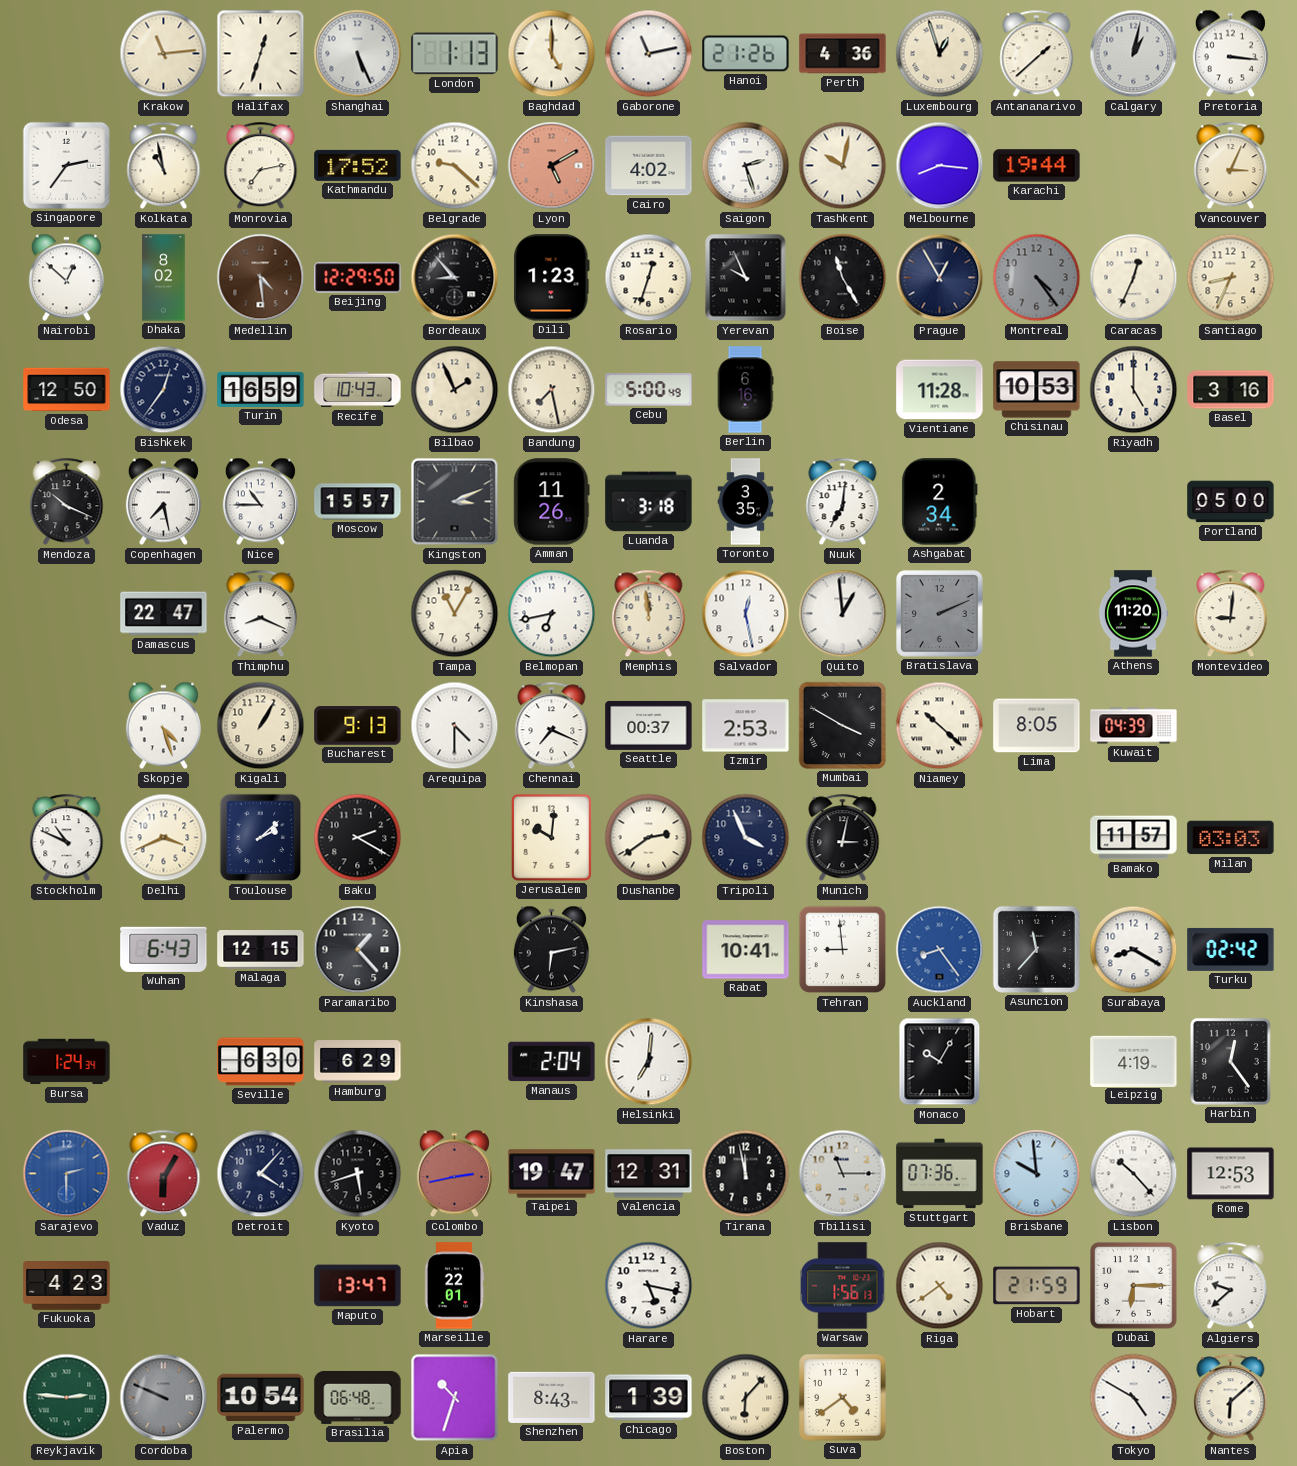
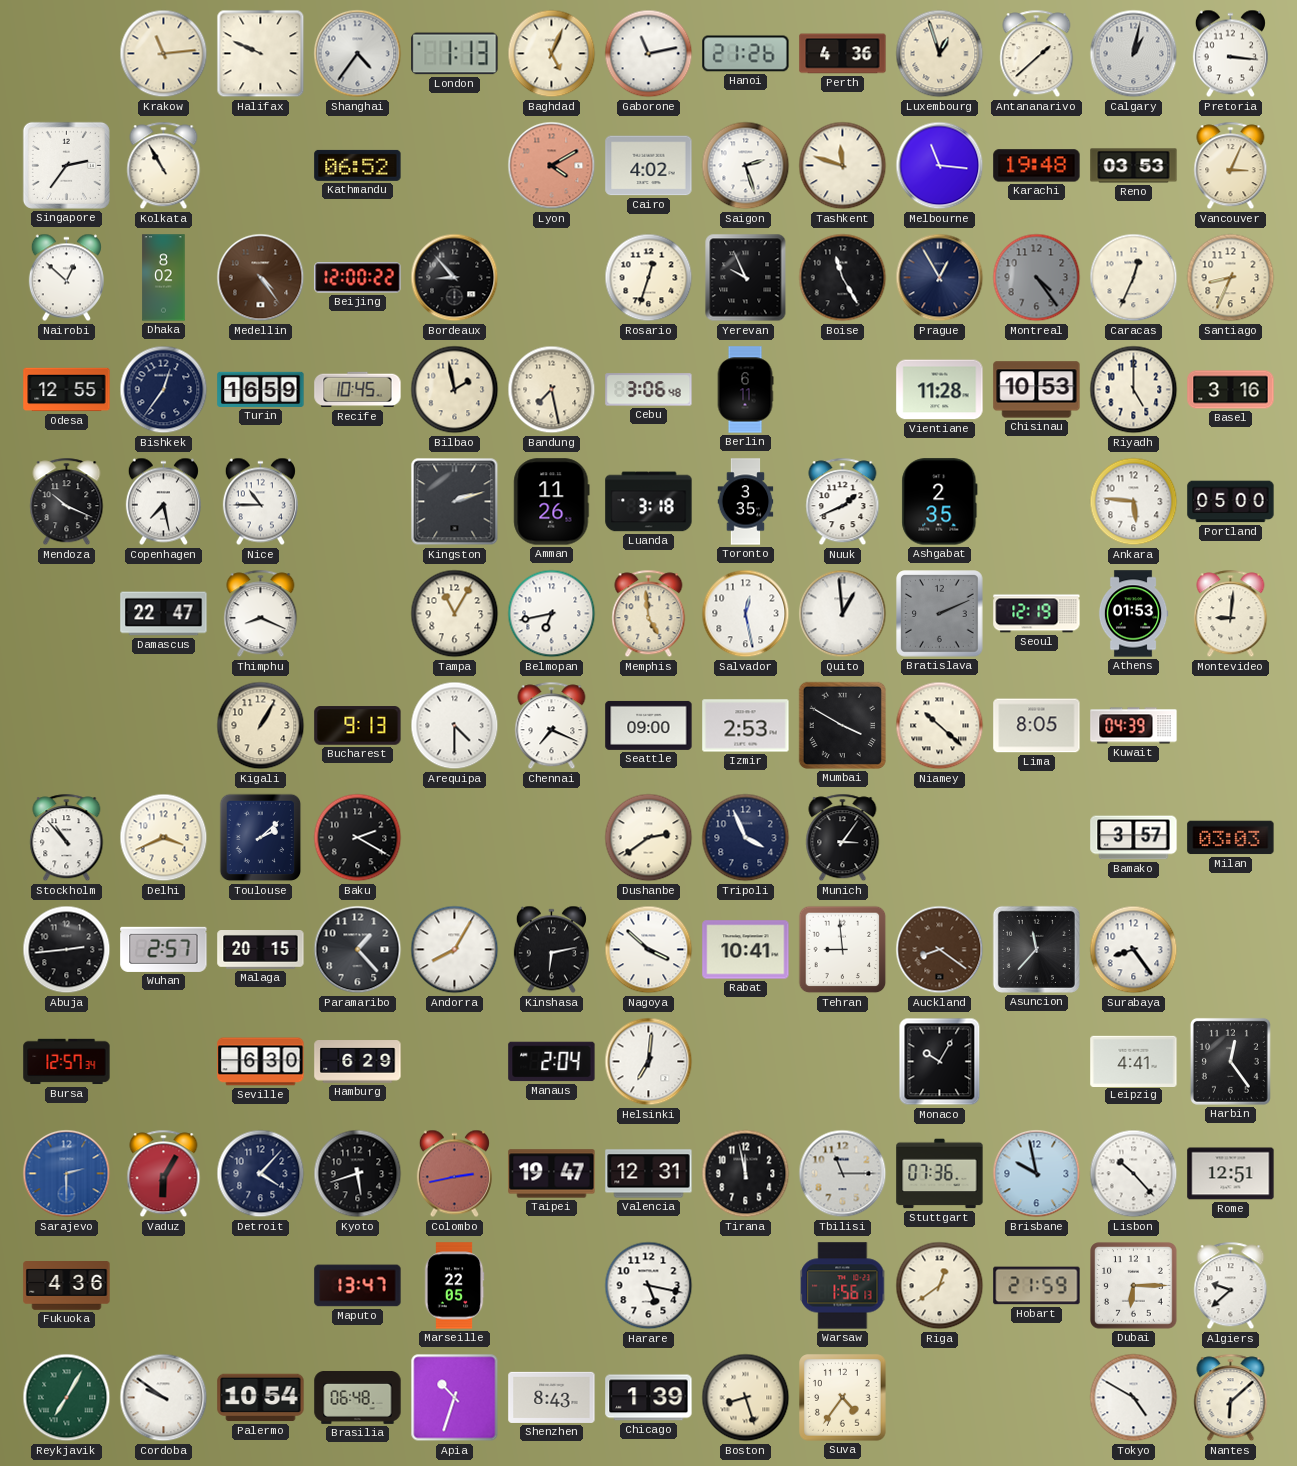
Halifax: 12:33 -> 9:49
Shanghai: 5:26 -> 4:36
Baghdad: 5:00 -> 5:04
Kolkata: 10:58 -> 10:55
Monrovia: 7:13 -> none
Kathmandu: 17:52 -> 06:52
Belgrade: 9:22 -> none
Lyon: 5:10 -> 4:10
Tashkent: 10:02 -> 11:48
Melbourne: 8:16 -> 11:16
Karachi: 19:44 -> 19:48
Reno: none -> 03:53
Medellin: 4:29 -> 4:24
Beijing: 12:29 -> 12:00
Dili: 1:23 -> none
Odesa: 12:50 -> 12:55
Recife: 10:43 -> 10:45
Bilbao: 1:56 -> 1:58
Cebu: 5:00 -> 3:06
Berlin: 6:16 -> 6:11
Moscow: 15:57 -> none
Kingston: 3:11 -> 2:12
Nuuk: 7:01 -> 1:41
Ashgabat: 2:34 -> 2:35
Ankara: none -> 5:46
Memphis: 11:59 -> 4:59
Seoul: none -> 12:19
Athens: 11:20 -> 01:53
Skopje: 4:27 -> none
Seattle: 00:37 -> 09:00
Stockholm: 10:49 -> 10:53
Jerusalem: 10:01 -> none
Munich: 3:02 -> 3:06
Bamako: 11:57 -> 3:57
Abuja: none -> 2:44
Wuhan: 6:43 -> 2:57
Malaga: 12:15 -> 20:15
Andorra: none -> 8:05
Nagoya: none -> 3:52
Auckland: 8:24 -> 8:21
Auckland dial: blue -> brown
Surabaya: 8:20 -> 8:24
Turku: 02:42 -> none
Bursa: 1:24 -> 12:57
Leipzig: 4:19 -> 4:41
Brisbane: 9:59 -> 9:58
Rome: 12:53 -> 12:51
Fukuoka: 4:23 -> 4:36
Marseille: 22:01 -> 22:05
Riga: 4:39 -> 12:39
Reykjavik: 2:46 -> 7:05
Cordoba: 9:49 -> 9:51
Cordoba dial: grey -> white
Boston: 6:07 -> 8:27
Suva: 4:39 -> 4:36
